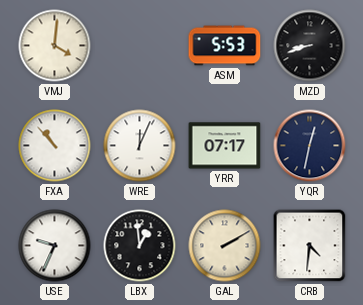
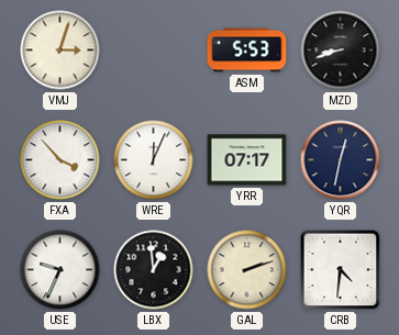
VMJ: 4:01 -> 3:03
FXA: 10:53 -> 3:53
GAL: 2:10 -> 2:12
